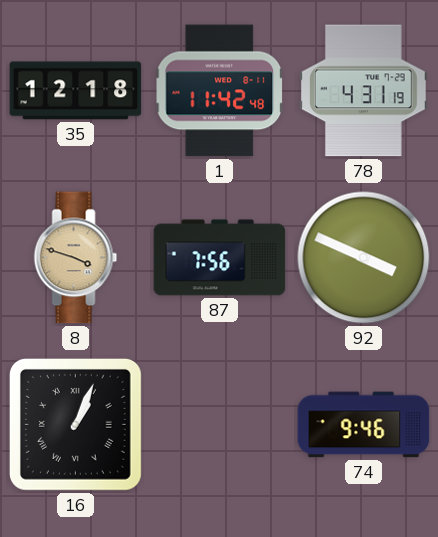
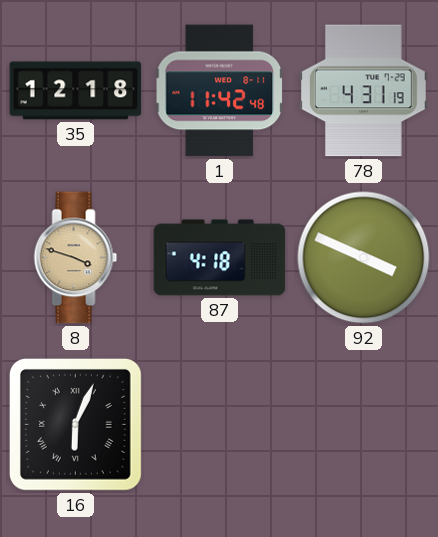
87: 7:56 -> 4:18
16: 1:04 -> 6:04
74: 9:46 -> none
